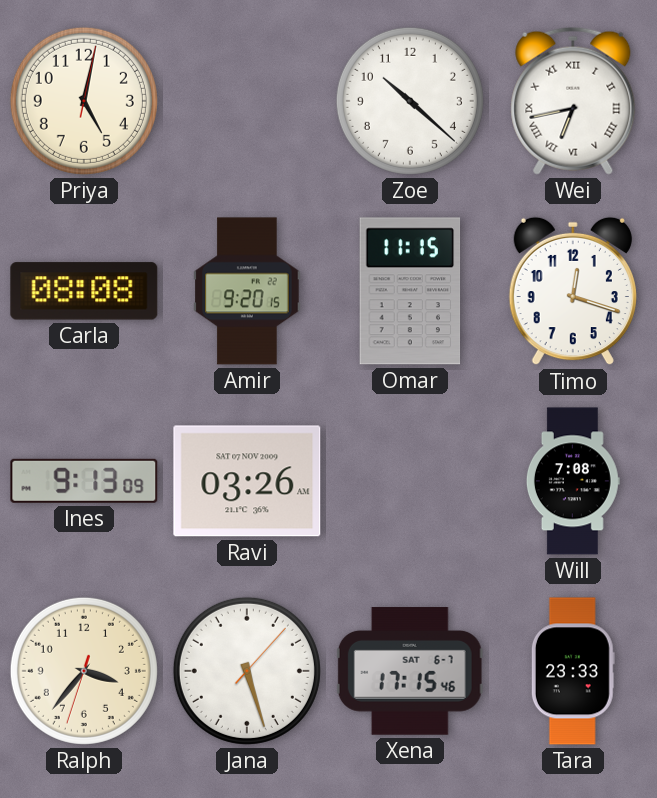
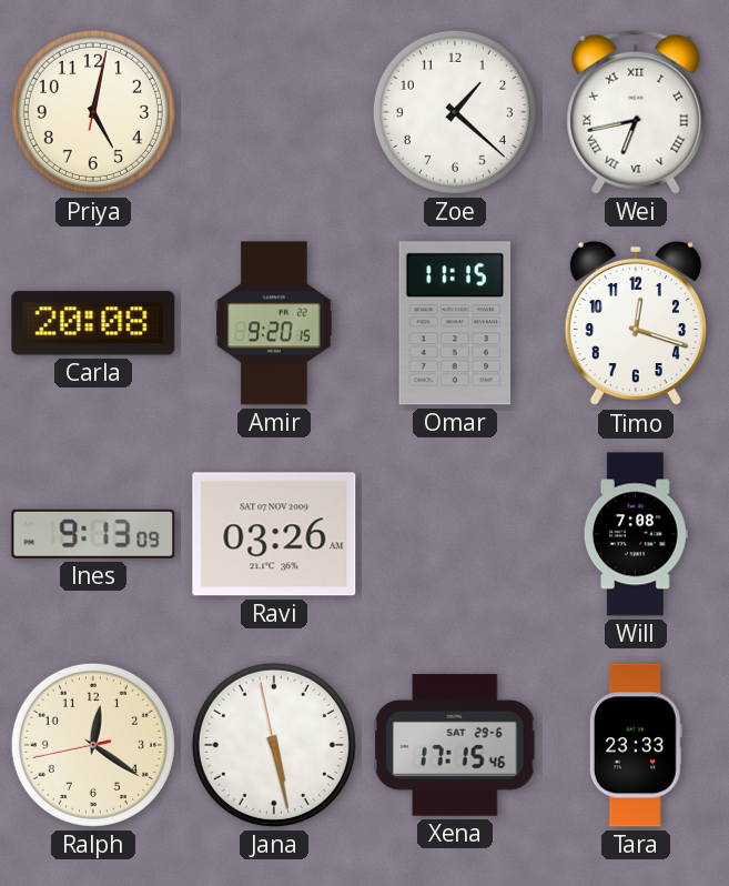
Zoe: 10:22 -> 1:22
Carla: 08:08 -> 20:08
Ralph: 3:36 -> 12:20
Jana: 5:27:07 -> 5:27:58
Xena date: SAT 6-7 -> SAT 29-6
